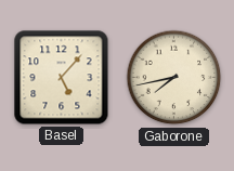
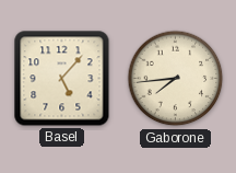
Gaborone: 7:43 -> 7:44
